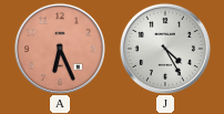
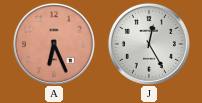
J: 4:25 -> 12:25
